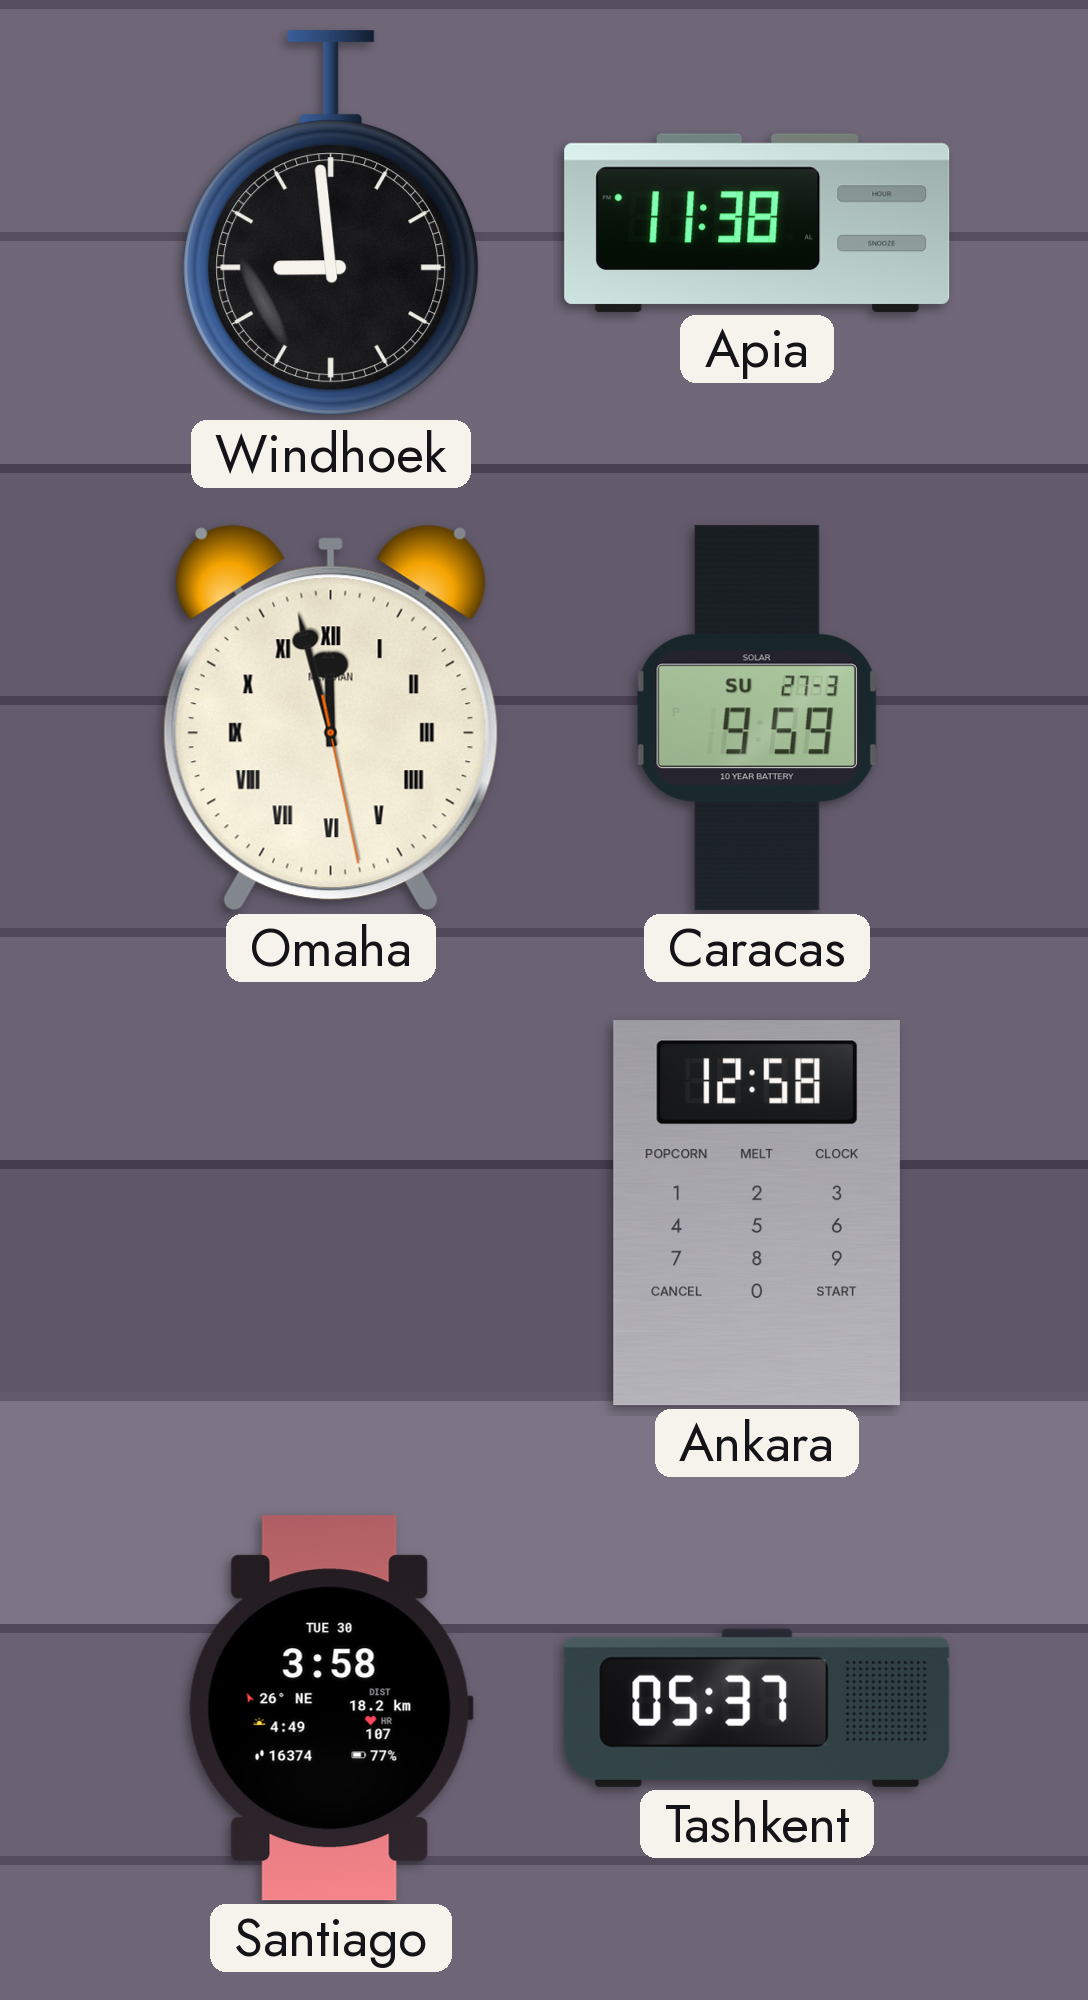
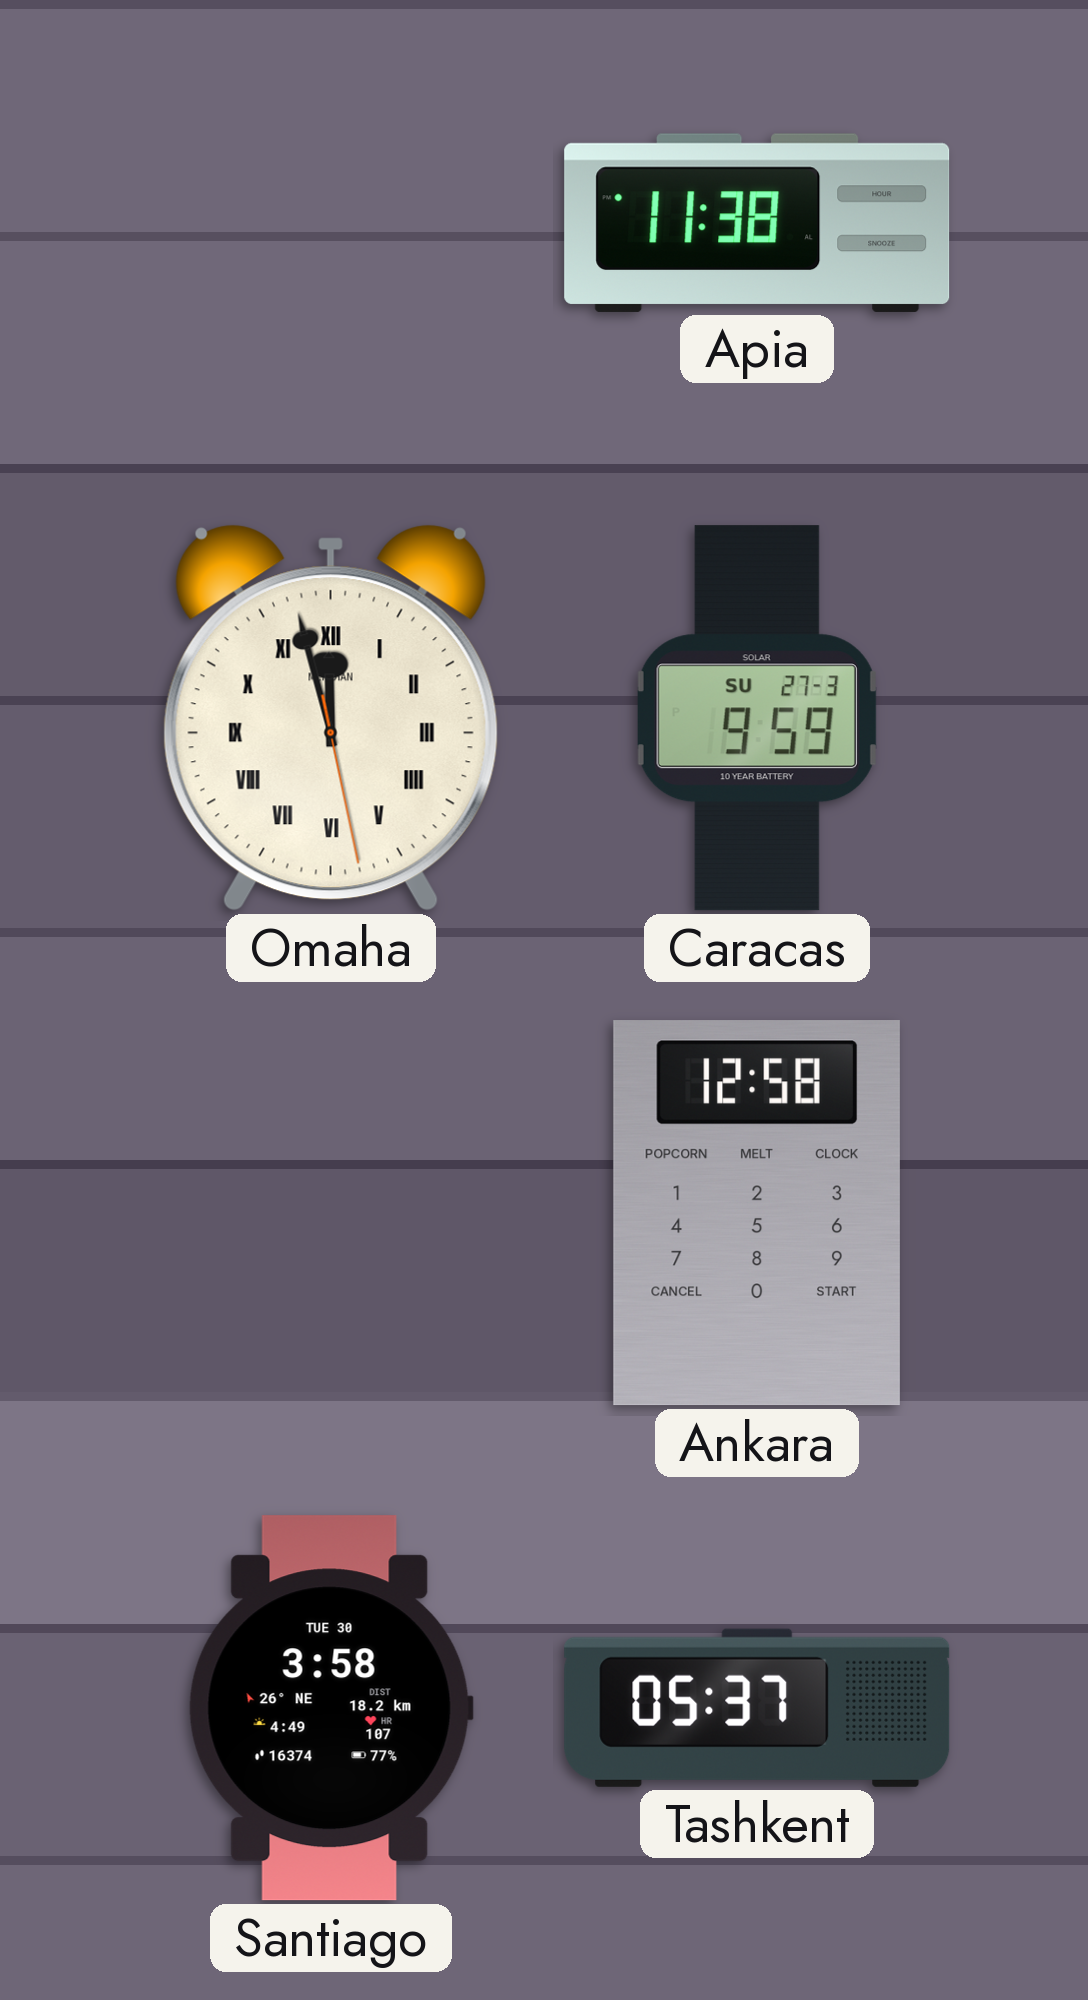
Windhoek: 8:59 -> none
